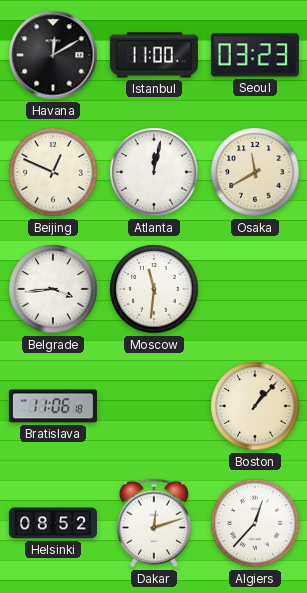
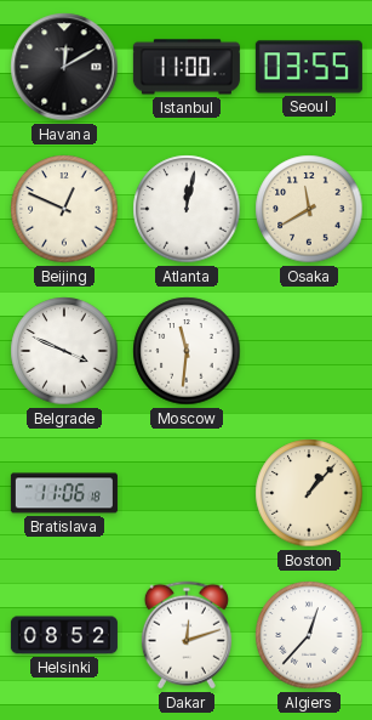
Seoul: 03:23 -> 03:55
Belgrade: 3:44 -> 3:49
